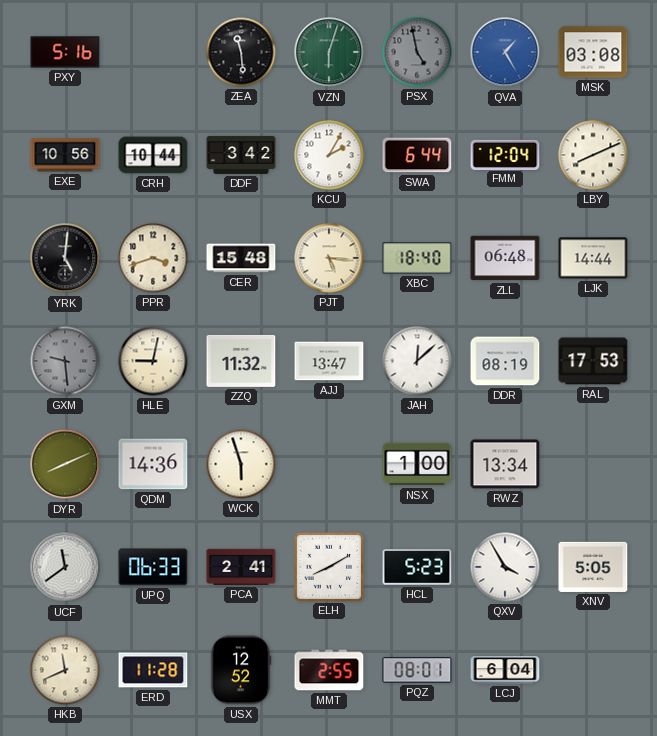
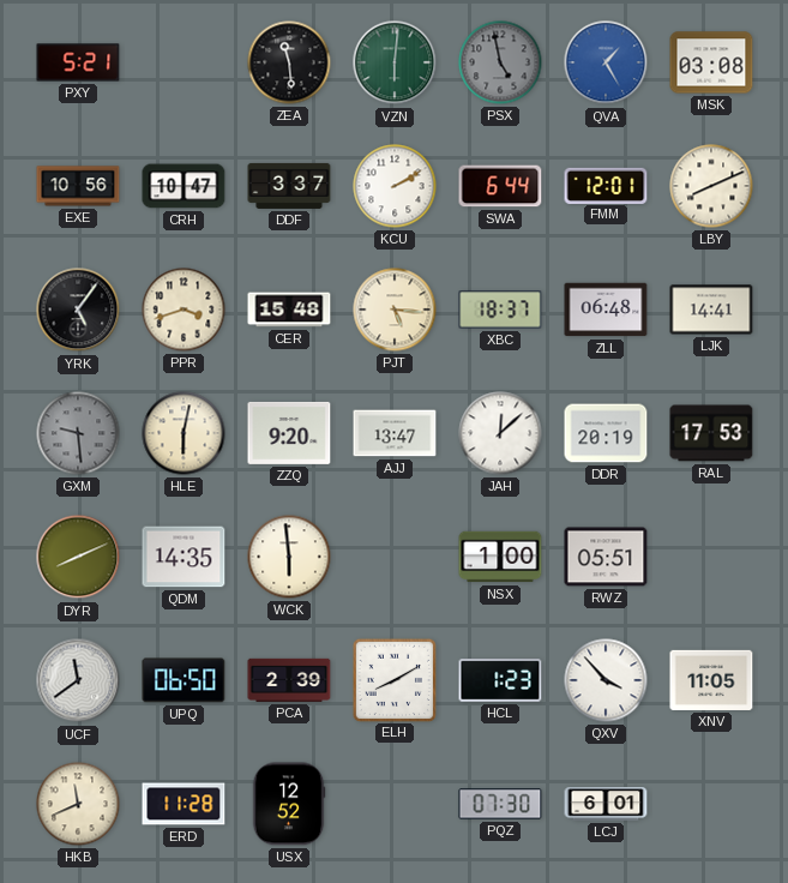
PXY: 5:16 -> 5:21
VZN: 6:03 -> 6:01
CRH: 10:44 -> 10:47
DDF: 3:42 -> 3:37
KCU: 2:05 -> 2:10
FMM: 12:04 -> 12:01
YRK: 5:01 -> 5:06
XBC: 18:40 -> 18:37
LJK: 14:44 -> 14:41
HLE: 9:02 -> 6:02
ZZQ: 11:32 -> 9:20
DDR: 08:19 -> 20:19
QDM: 14:36 -> 14:35
WCK: 5:57 -> 5:59
RWZ: 13:34 -> 05:51
UPQ: 06:33 -> 06:50
PCA: 2:41 -> 2:39
HCL: 5:23 -> 1:23
QXV: 3:55 -> 3:53
XNV: 5:05 -> 11:05
MMT: 2:55 -> none
PQZ: 08:01 -> 07:30
LCJ: 6:04 -> 6:01
